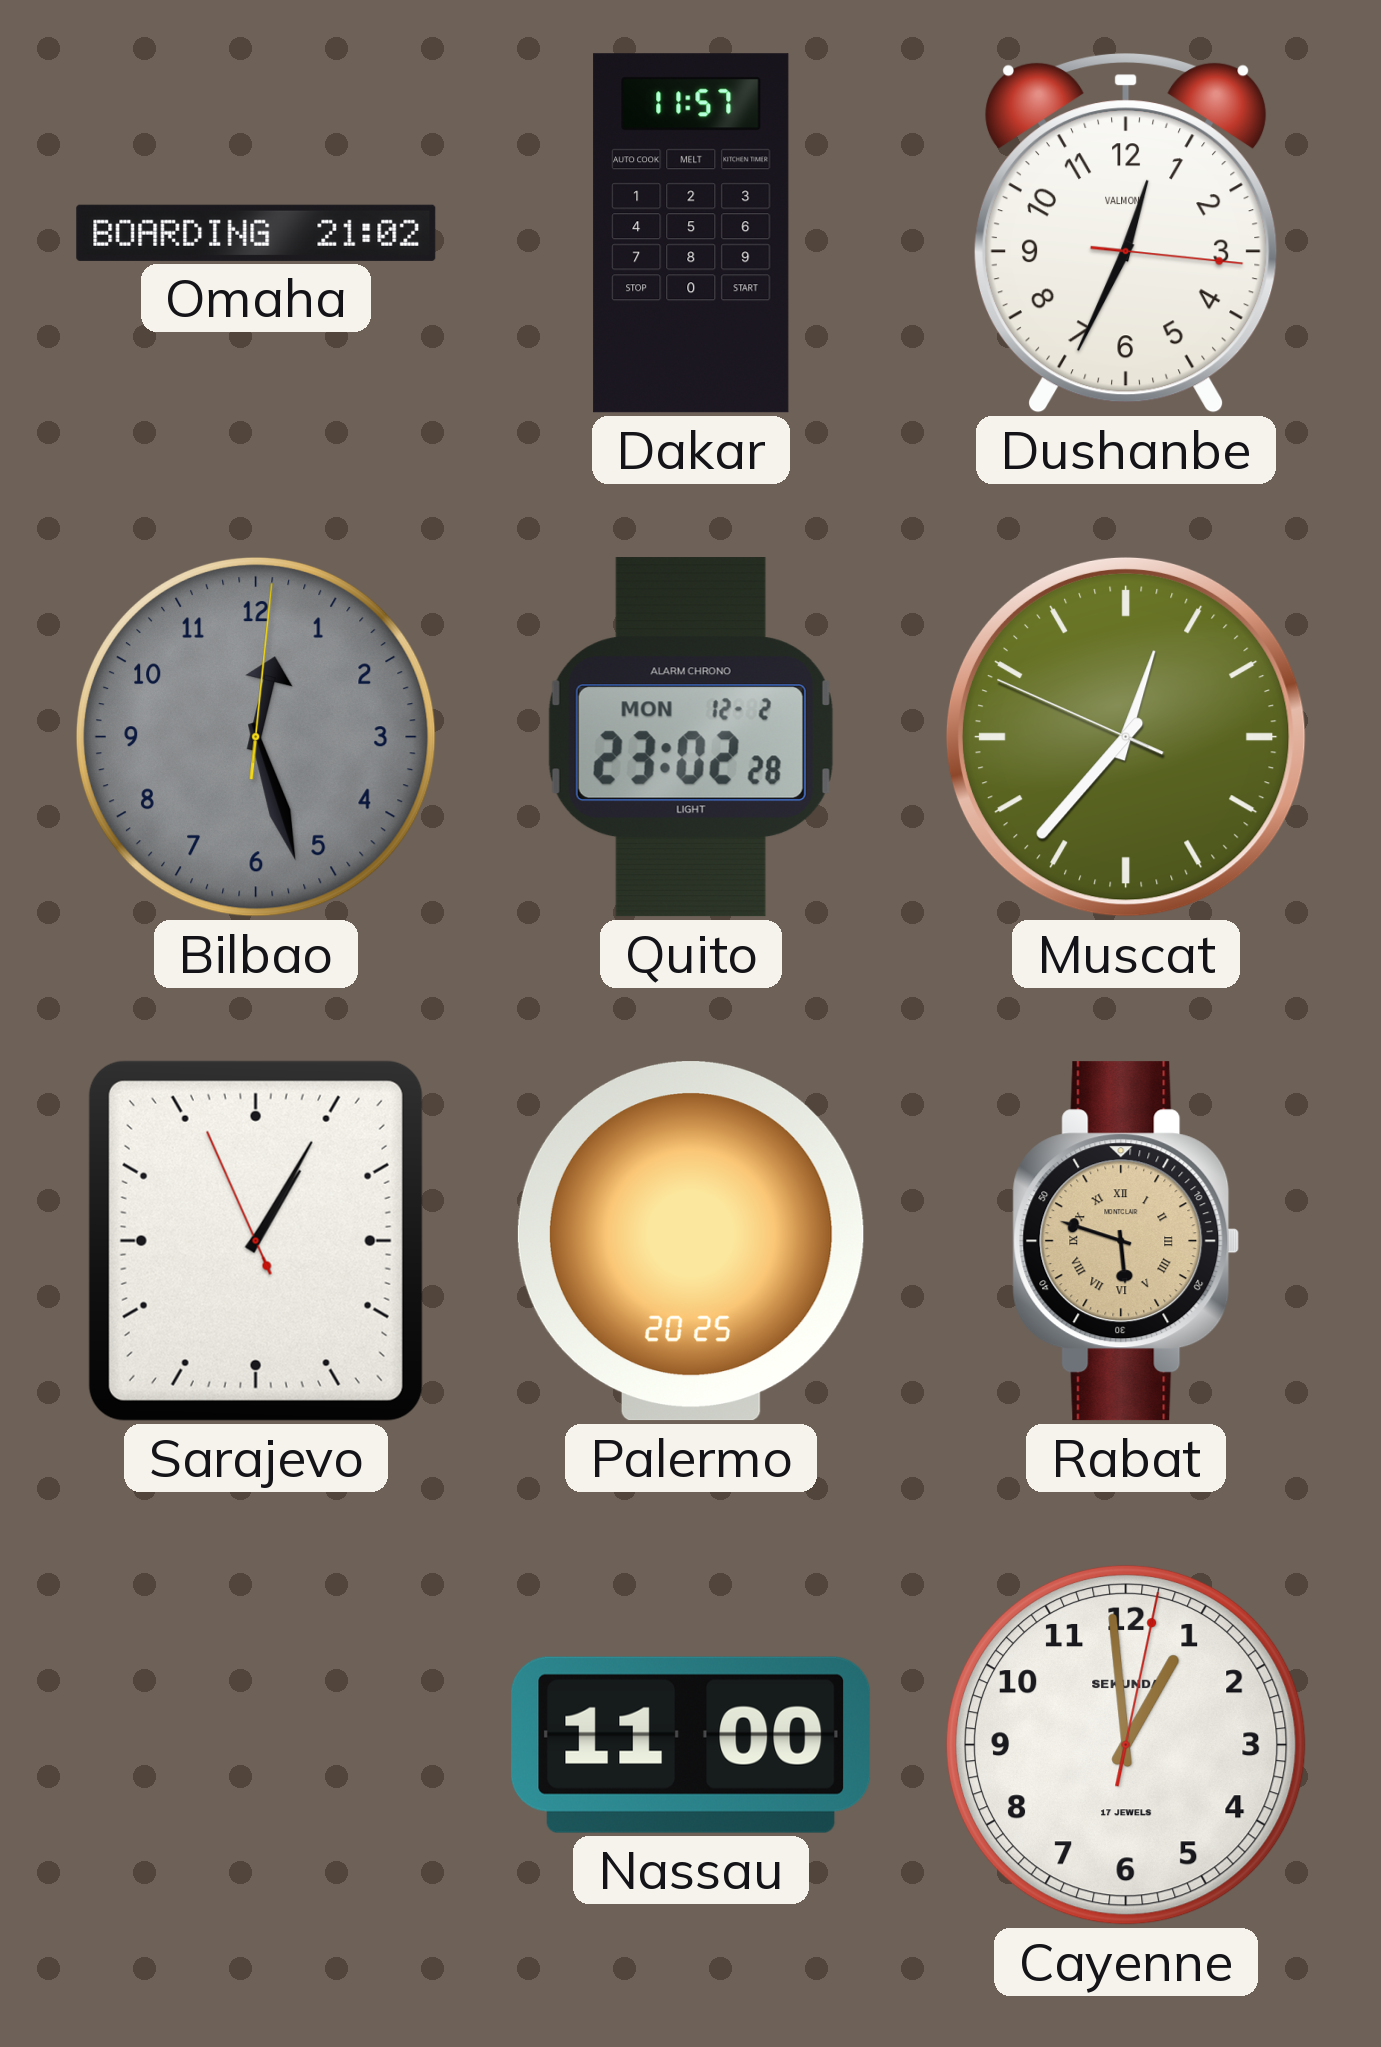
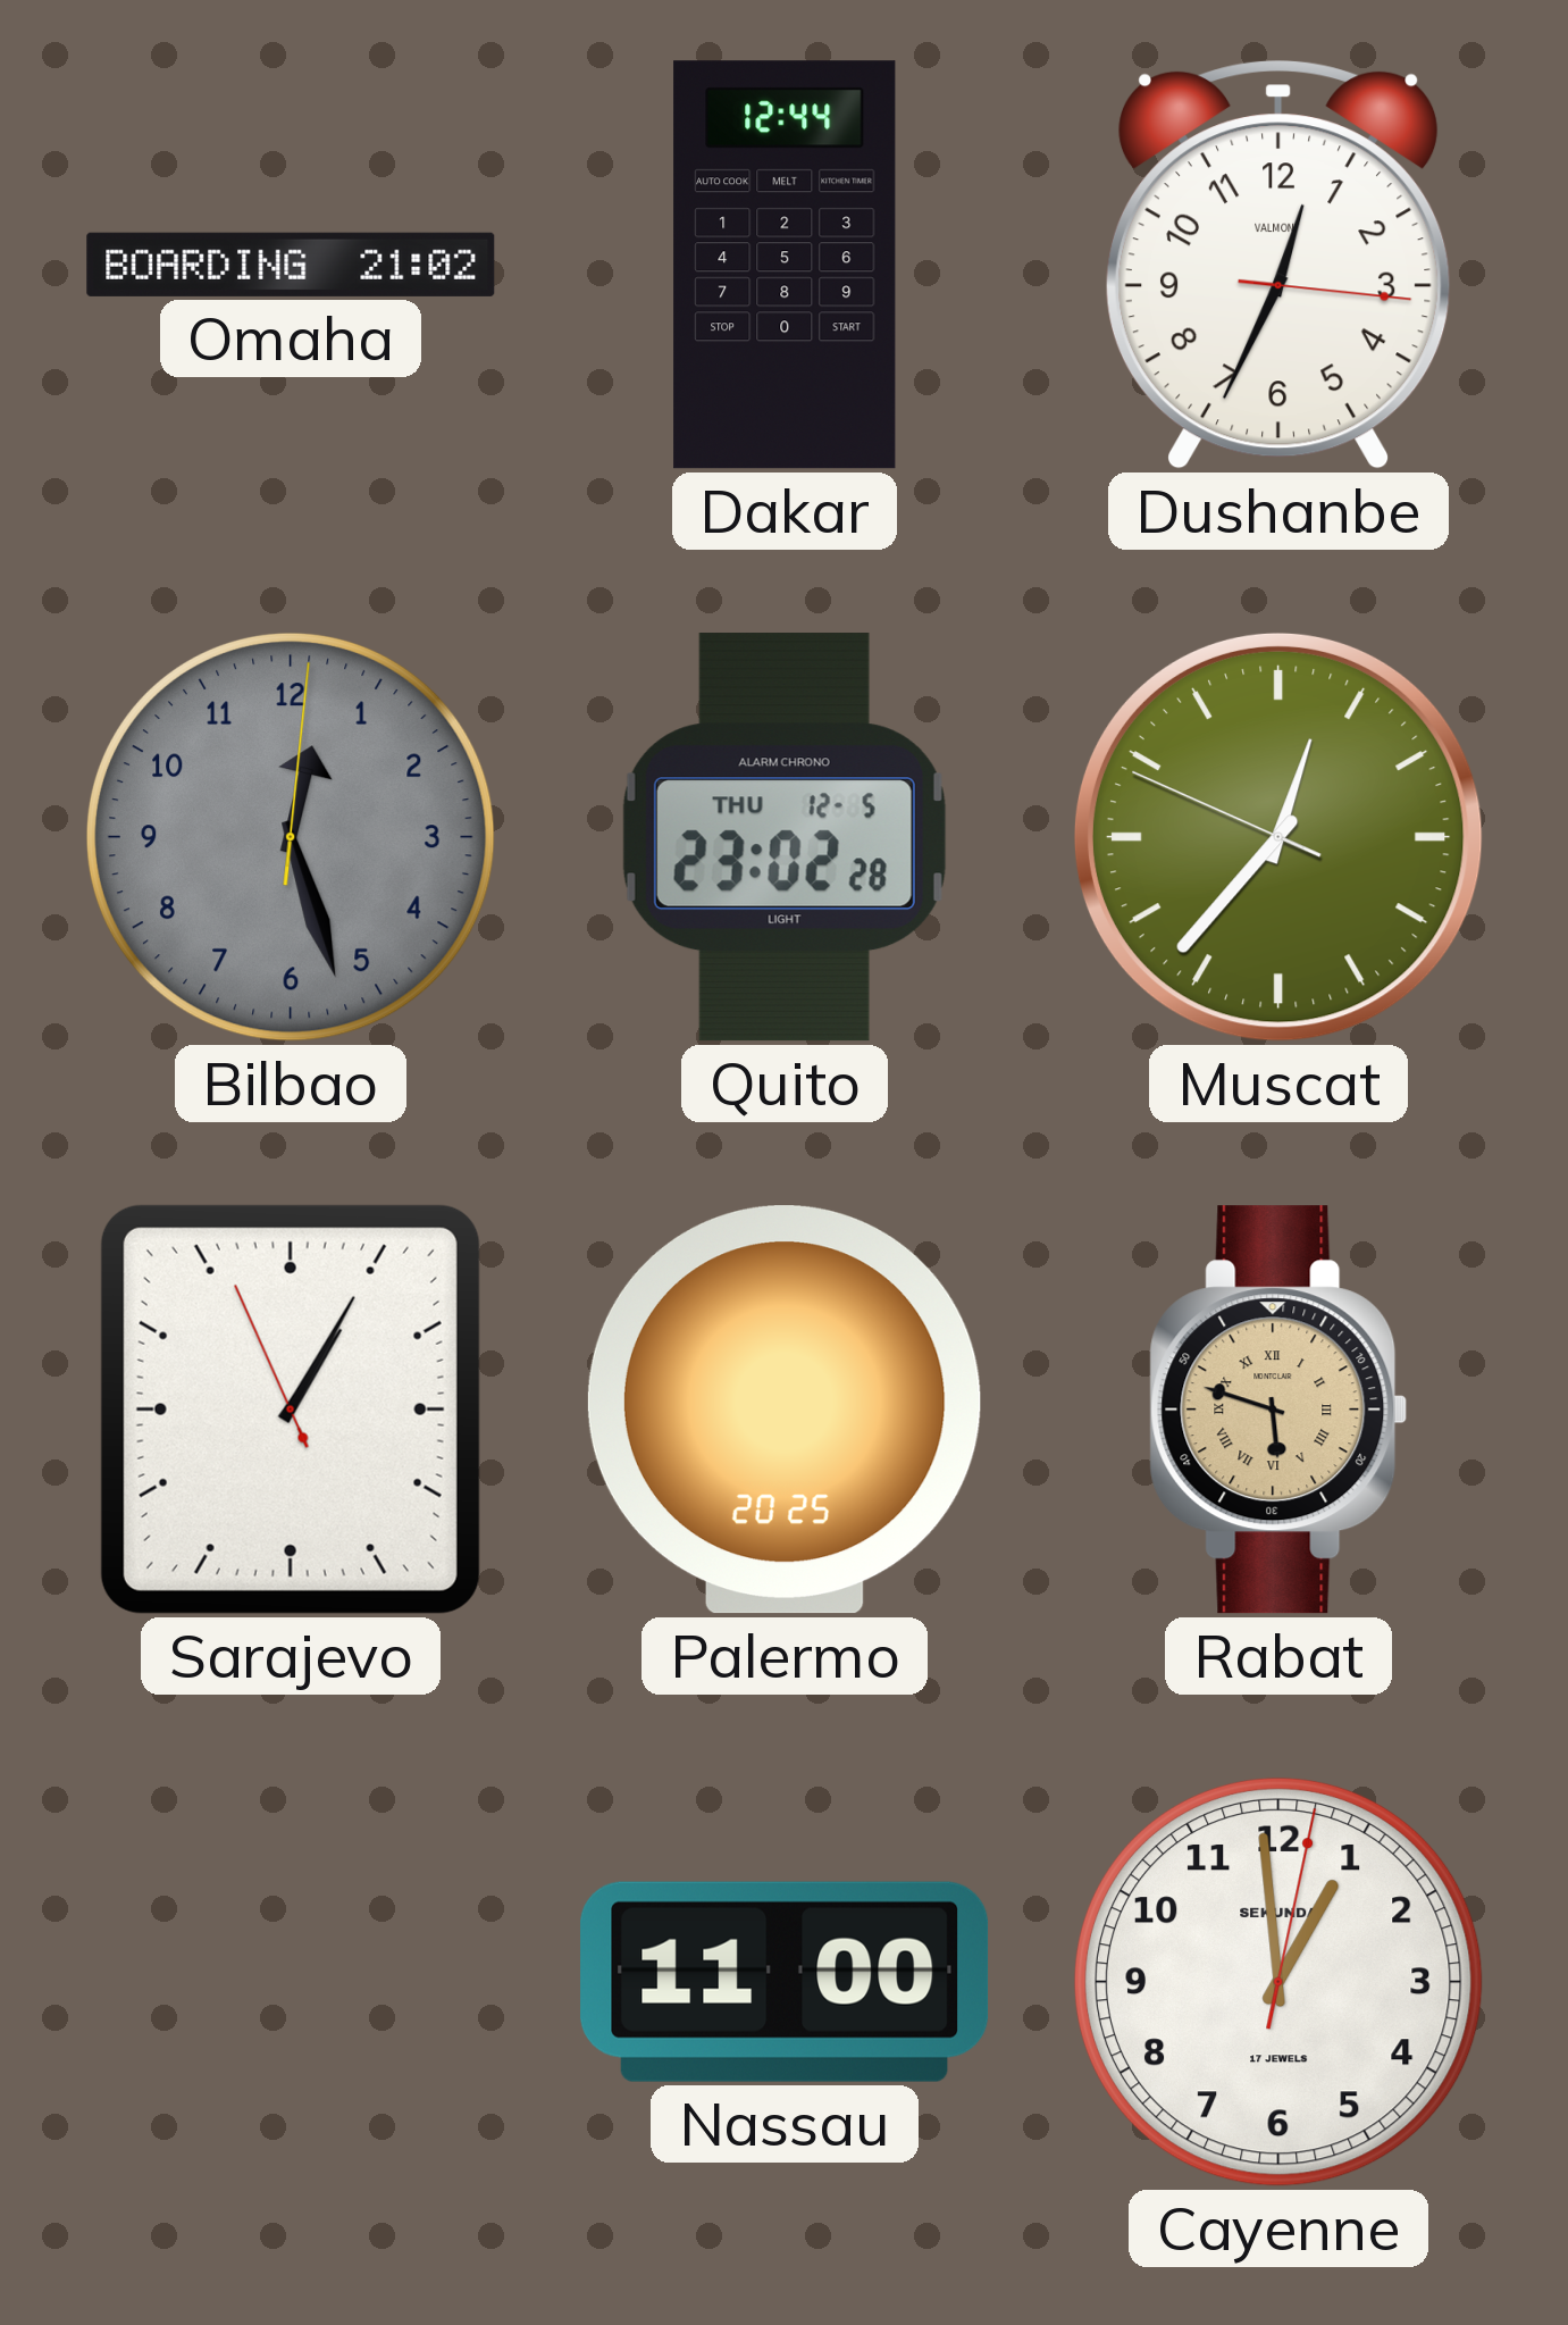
Dakar: 11:57 -> 12:44
Quito date: MON 12-2 -> THU 12-5
